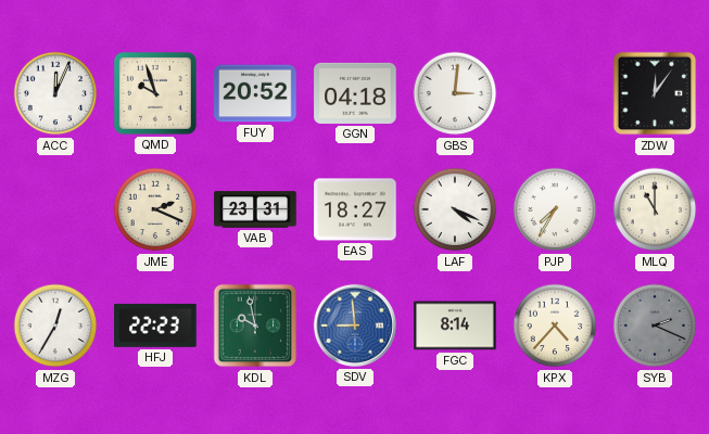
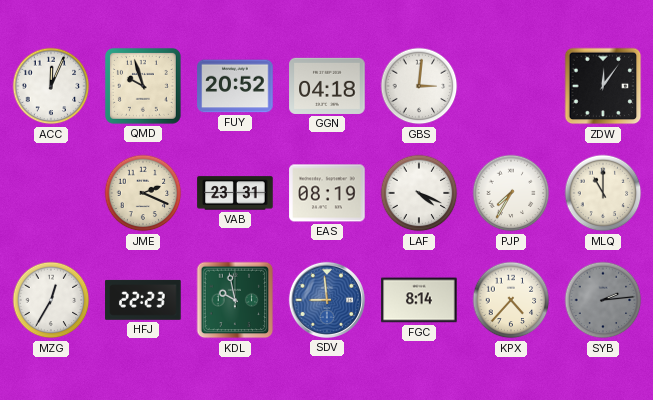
EAS: 18:27 -> 08:19
SYB: 2:19 -> 2:14
